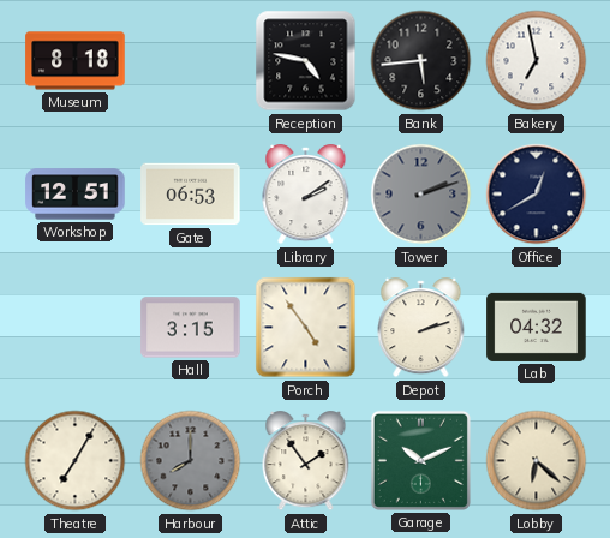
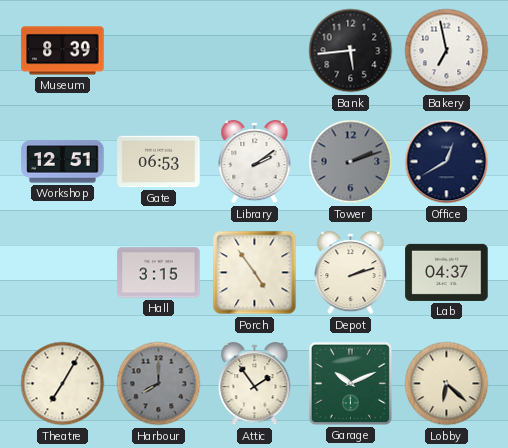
Museum: 8:18 -> 8:39
Reception: 4:47 -> none
Lab: 04:32 -> 04:37
